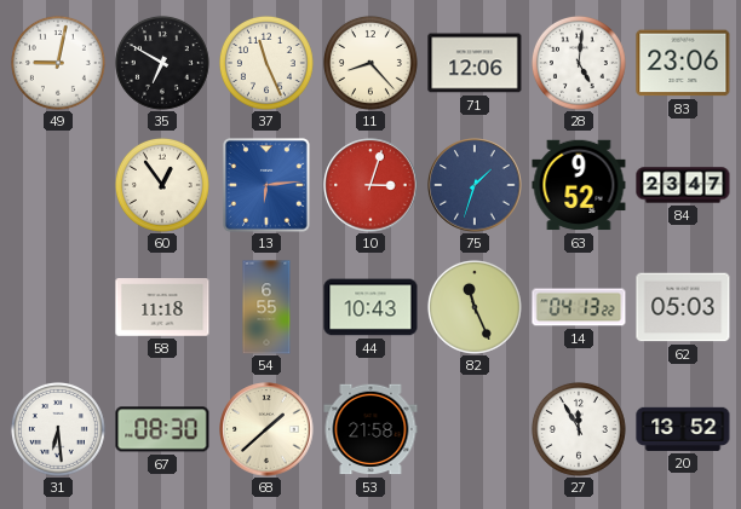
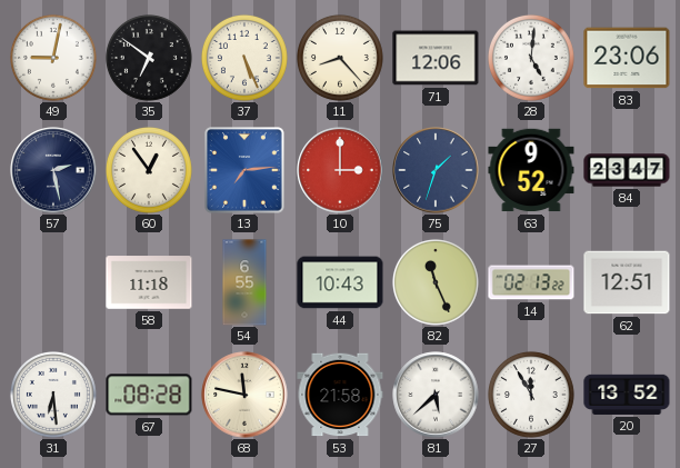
35: 6:50 -> 6:51
37: 11:26 -> 5:26
57: none -> 2:28
13: 6:14 -> 7:14
10: 3:03 -> 3:00
14: 04:13 -> 02:13
62: 05:03 -> 12:51
67: 08:30 -> 08:28
68: 1:38 -> 11:47
81: none -> 5:38
